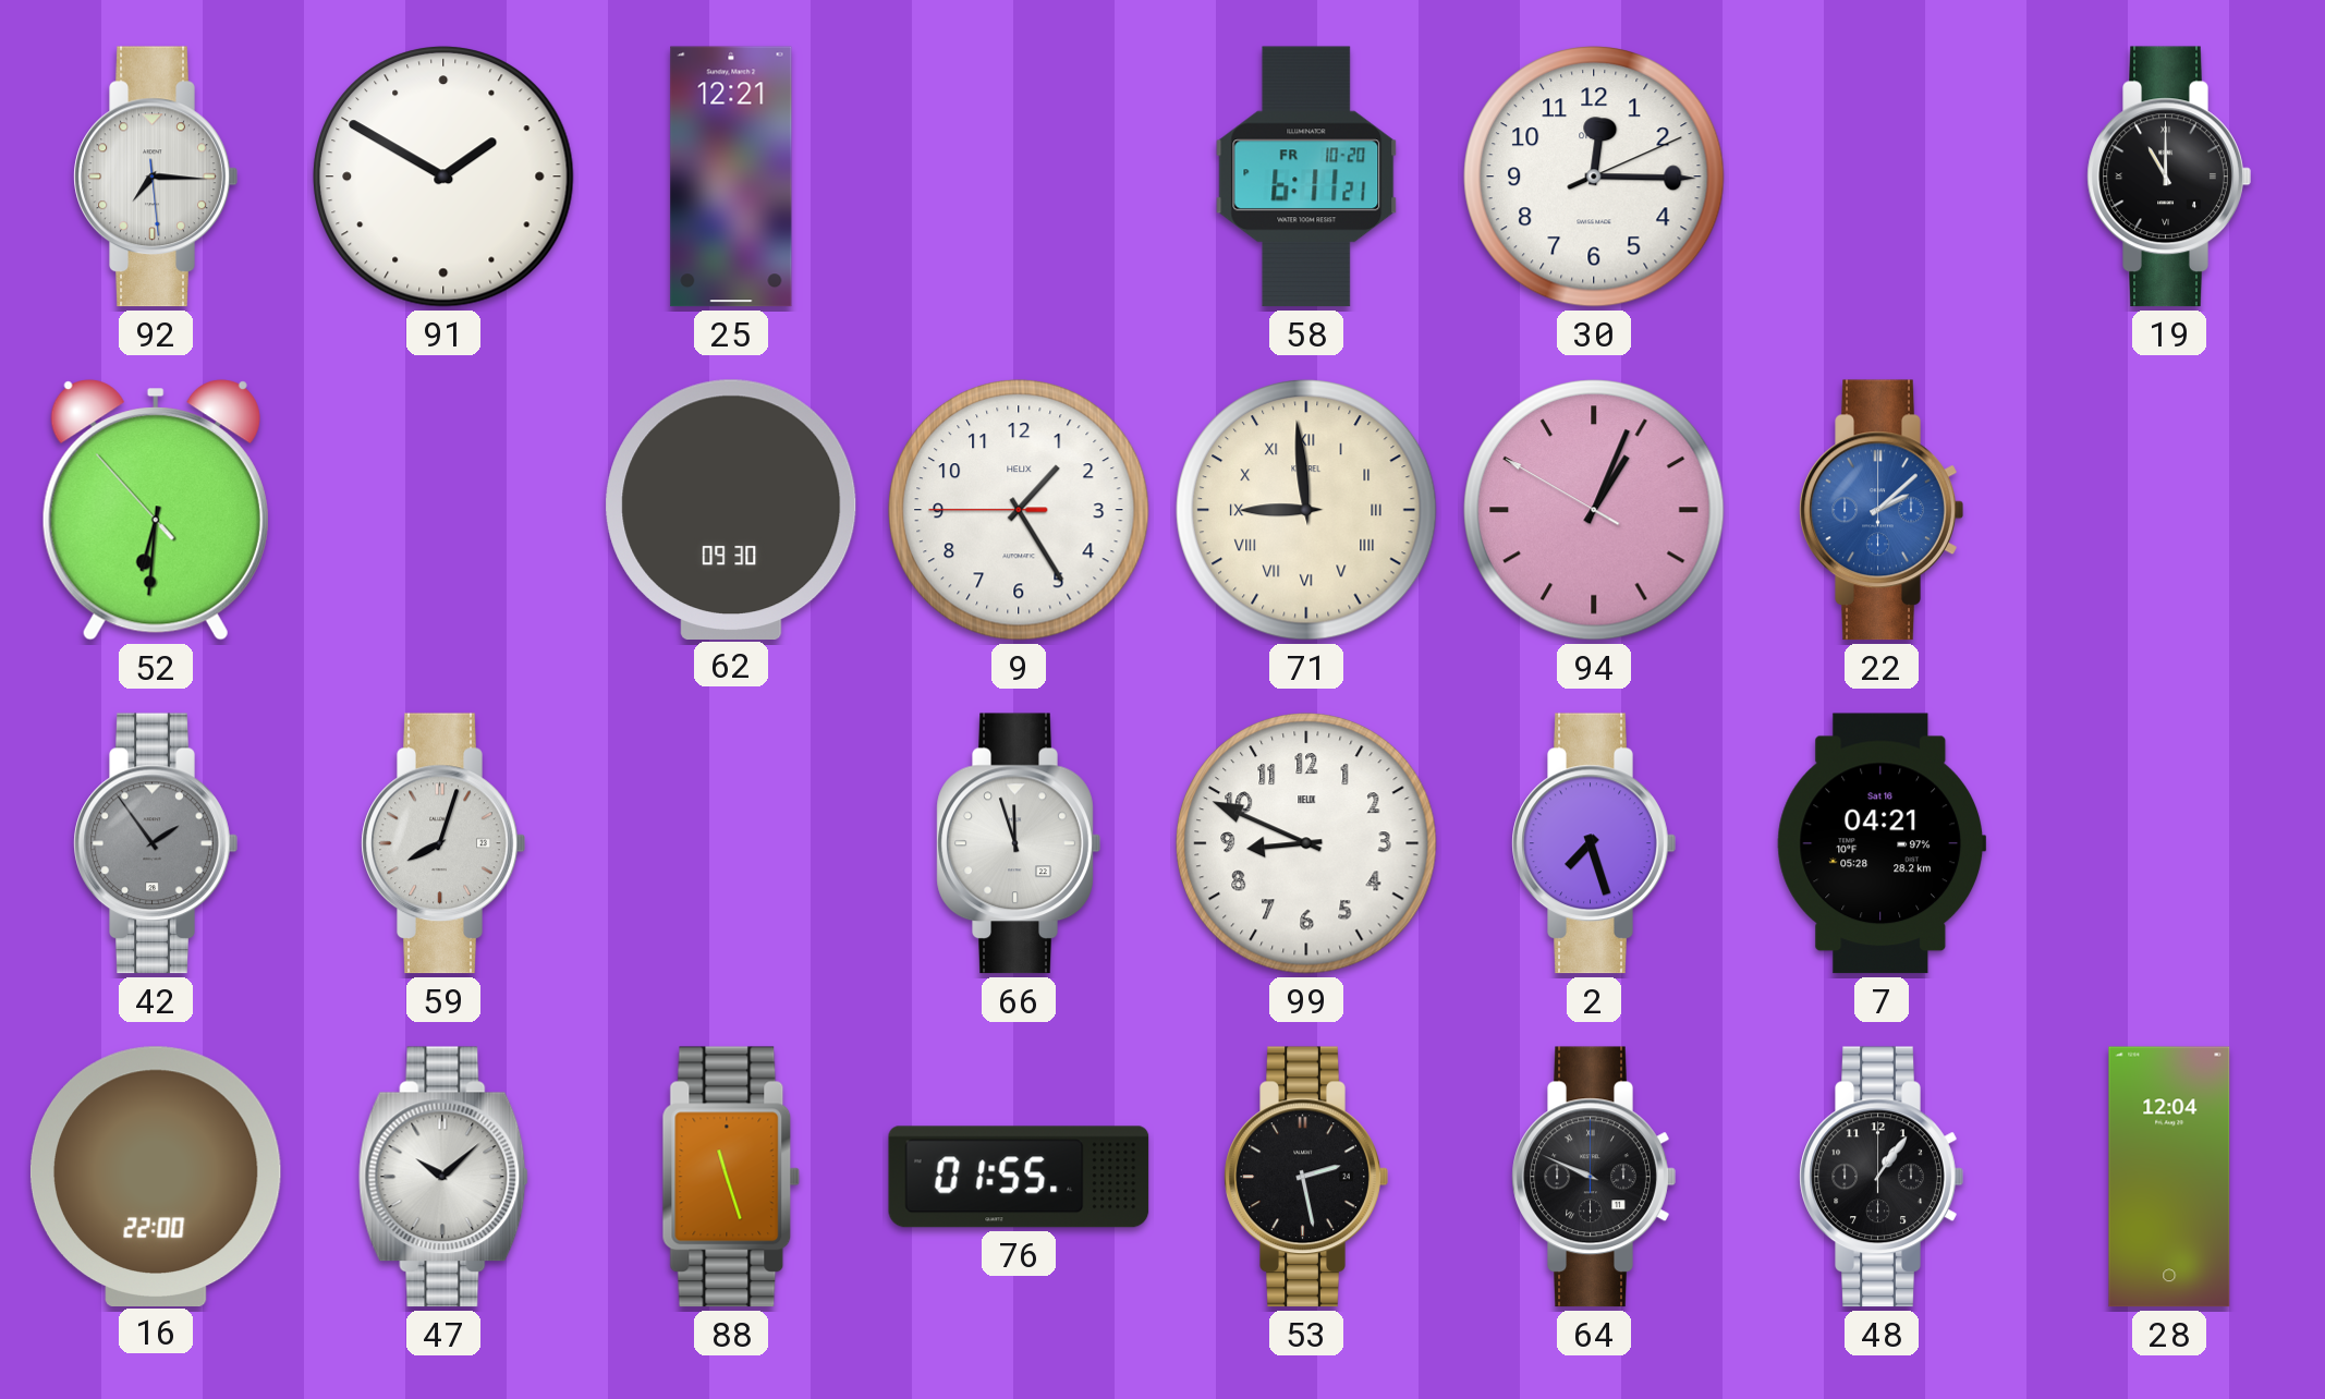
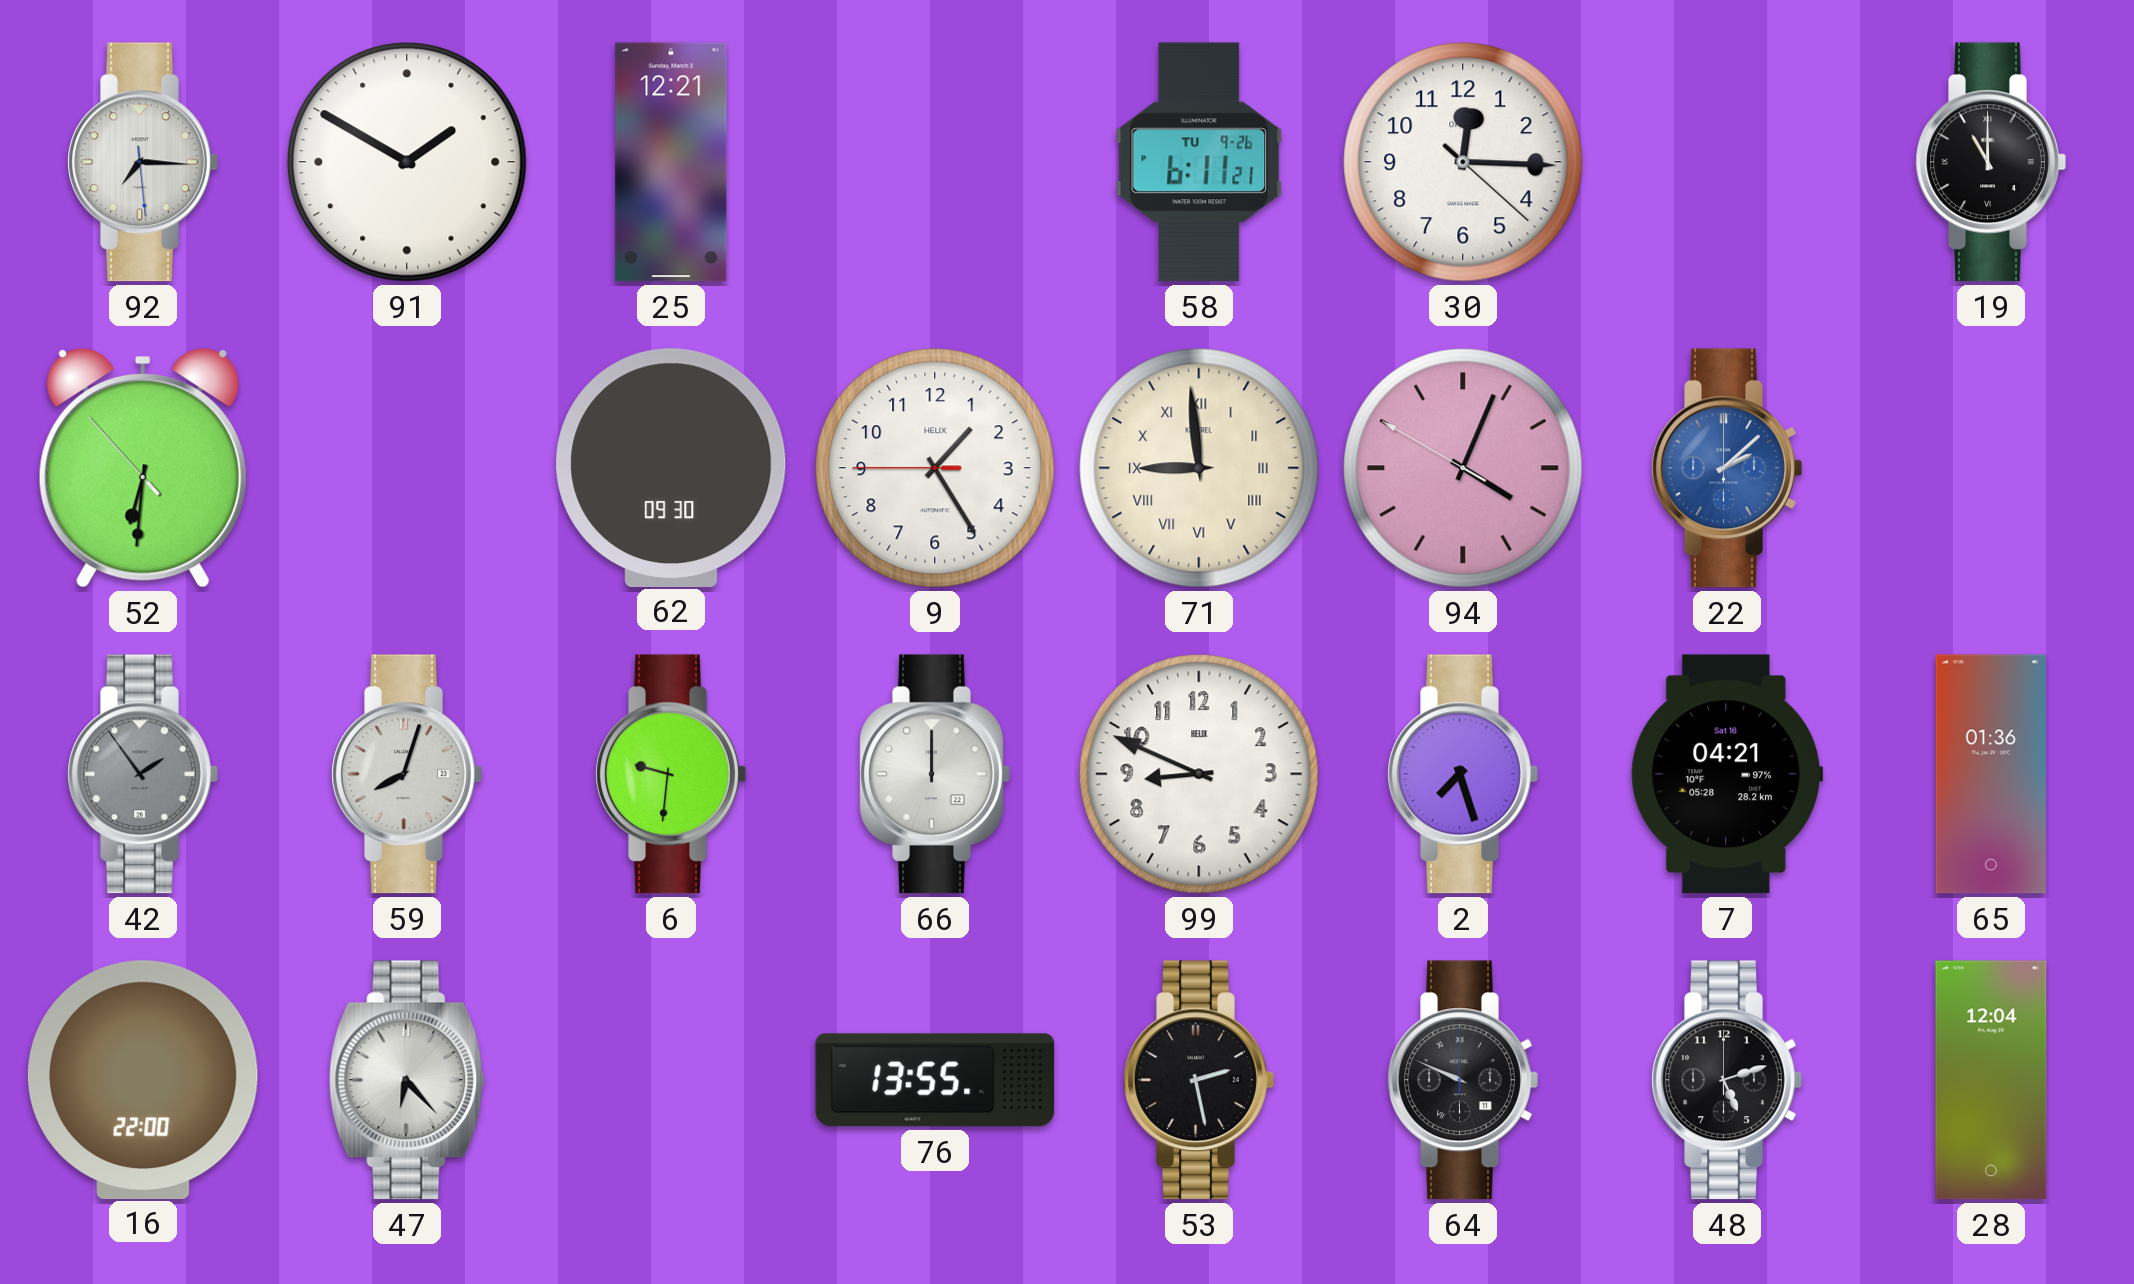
58 date: FR 10-20 -> TU 9-26
30: 12:15:11 -> 12:15:22
94: 1:03 -> 4:03
6: none -> 9:31
66: 11:57 -> 12:00
65: none -> 01:36
47: 10:08 -> 6:23
88: 11:27 -> none
76: 01:55 -> 13:55
48: 1:06 -> 5:12
